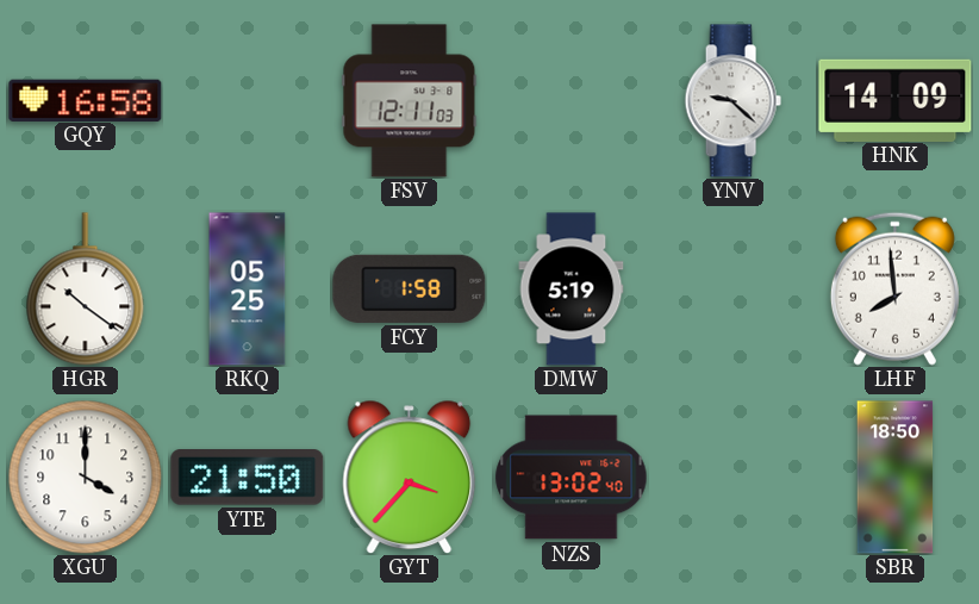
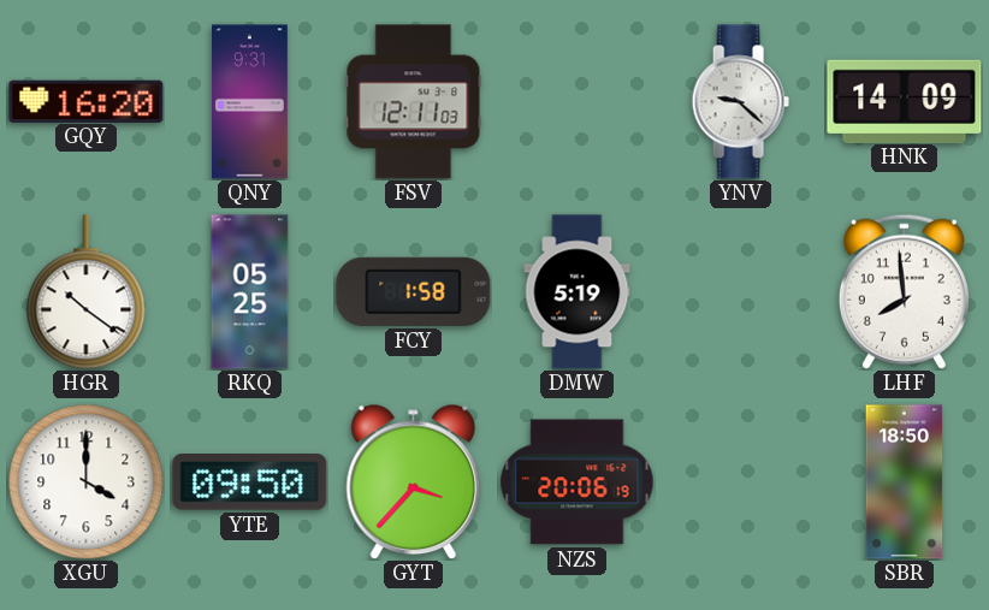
GQY: 16:58 -> 16:20
QNY: none -> 9:31
YTE: 21:50 -> 09:50
NZS: 13:02 -> 20:06
